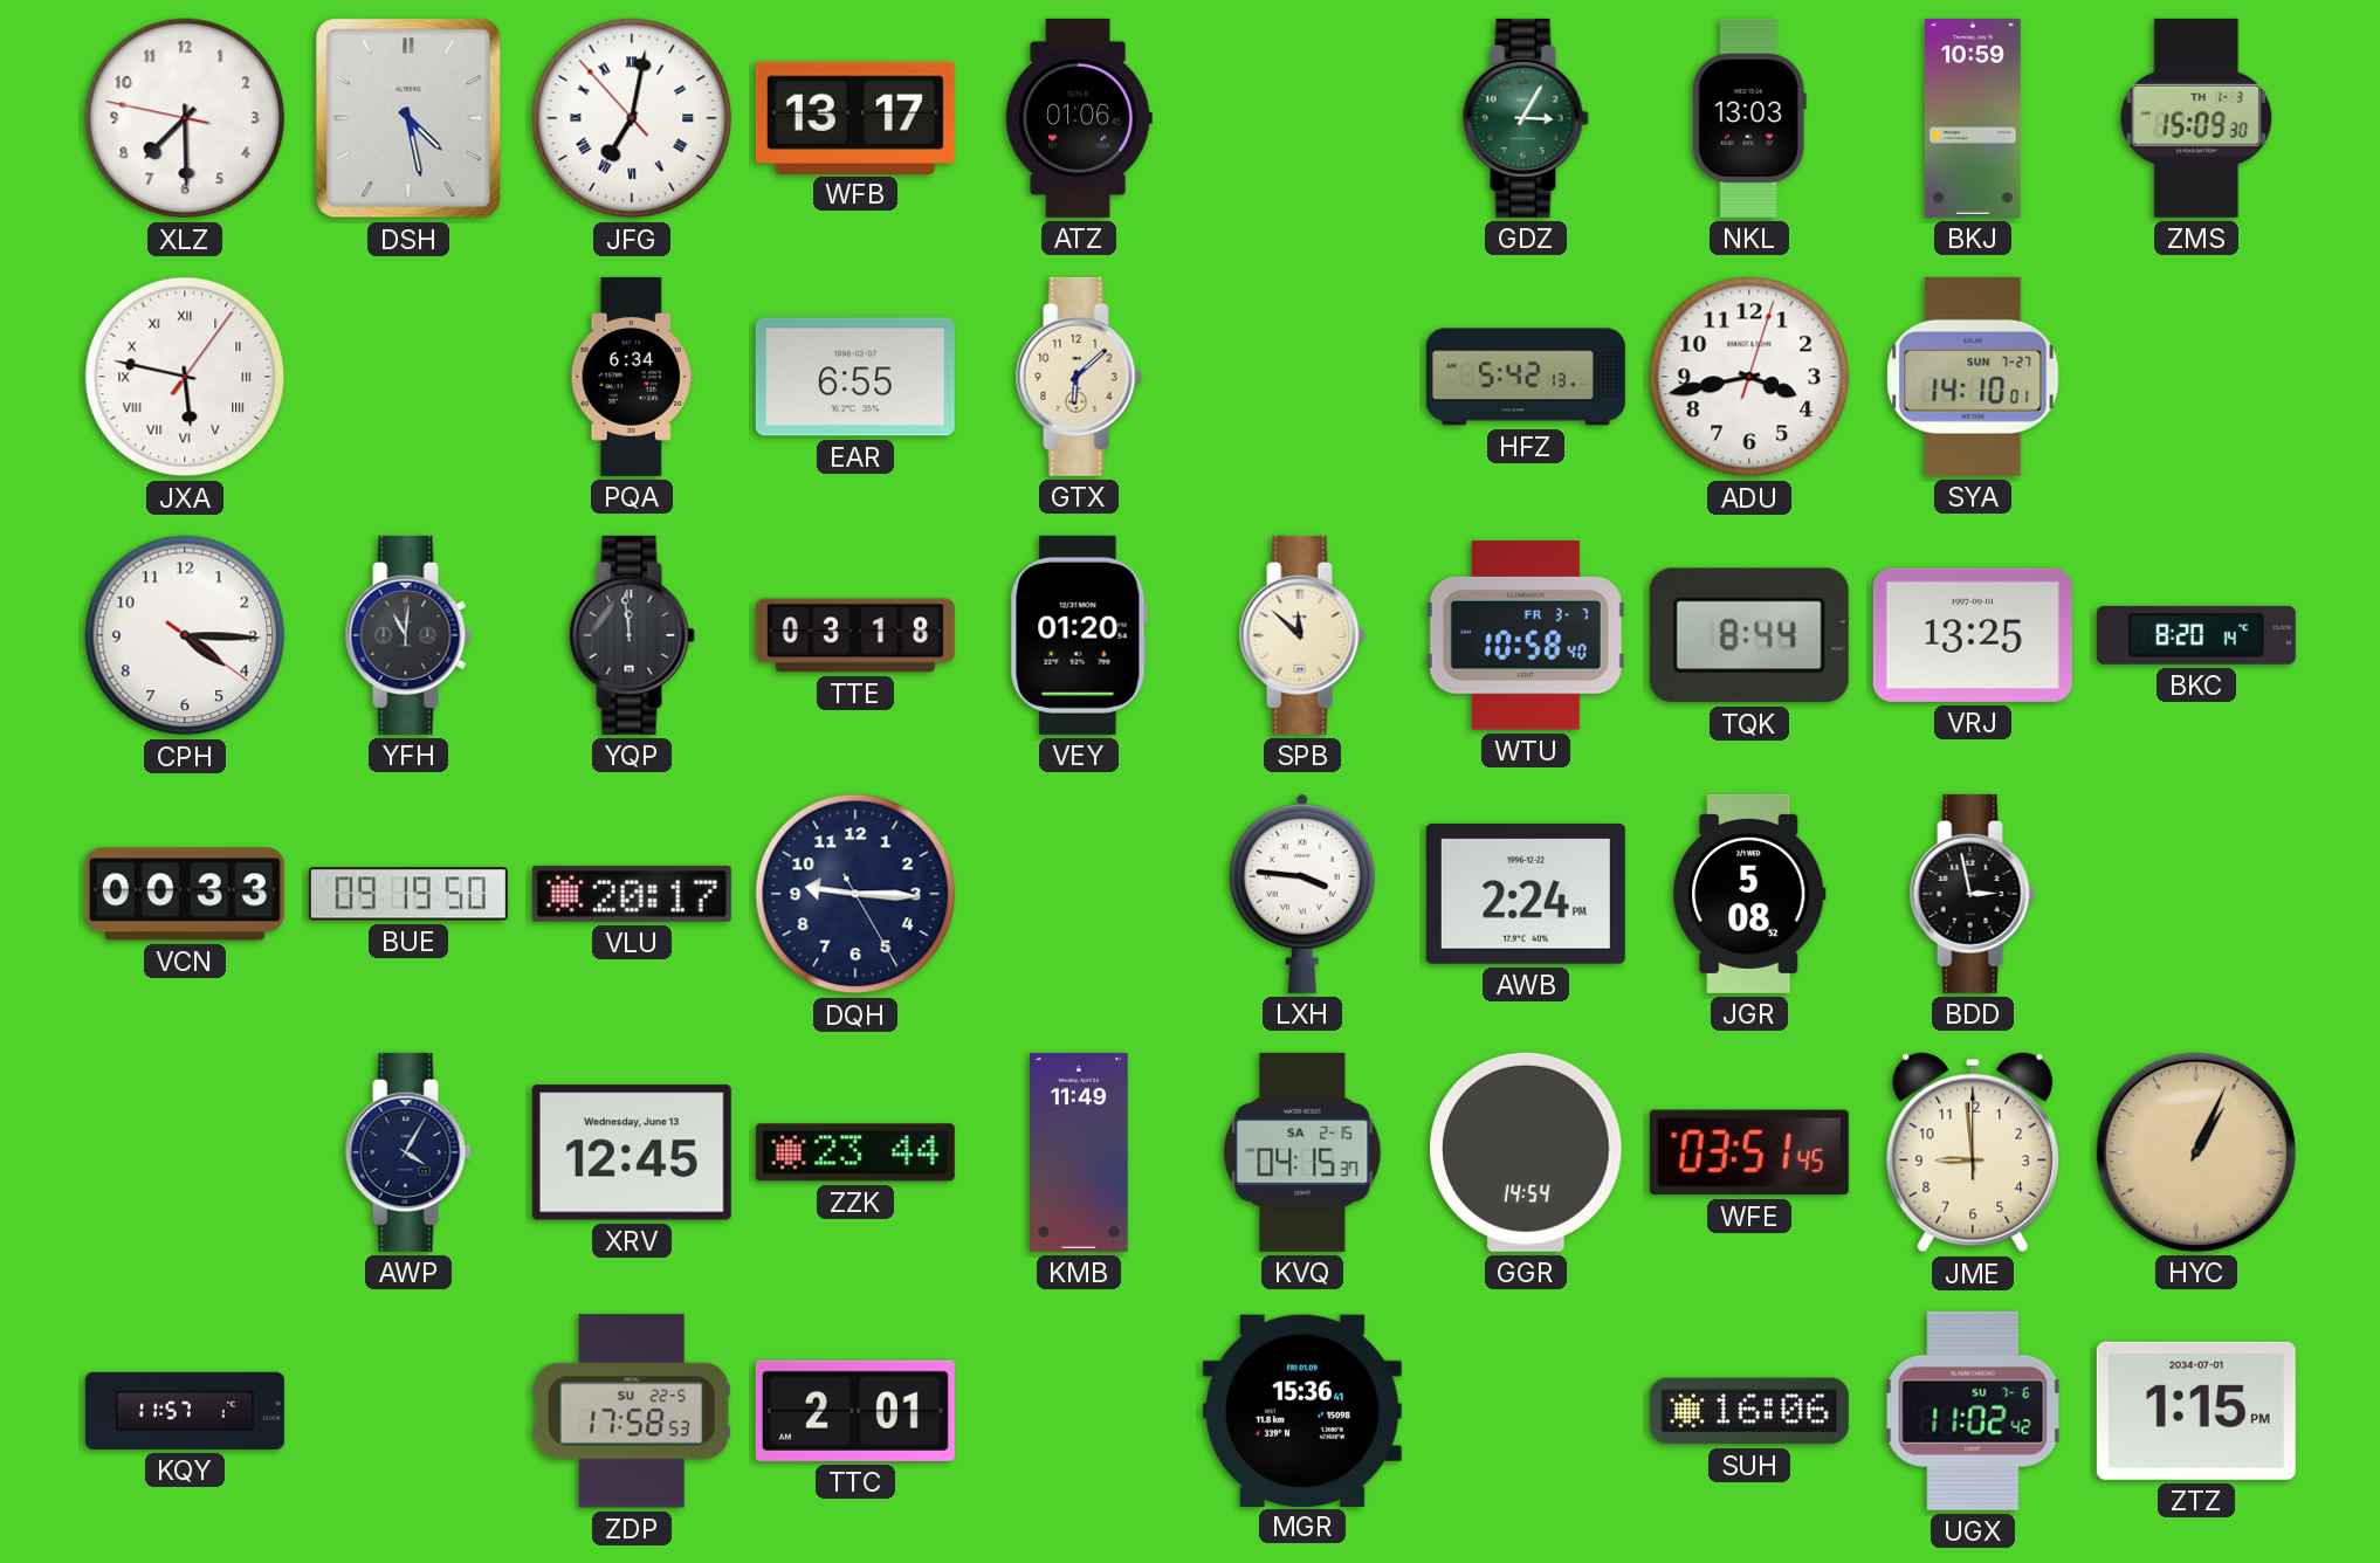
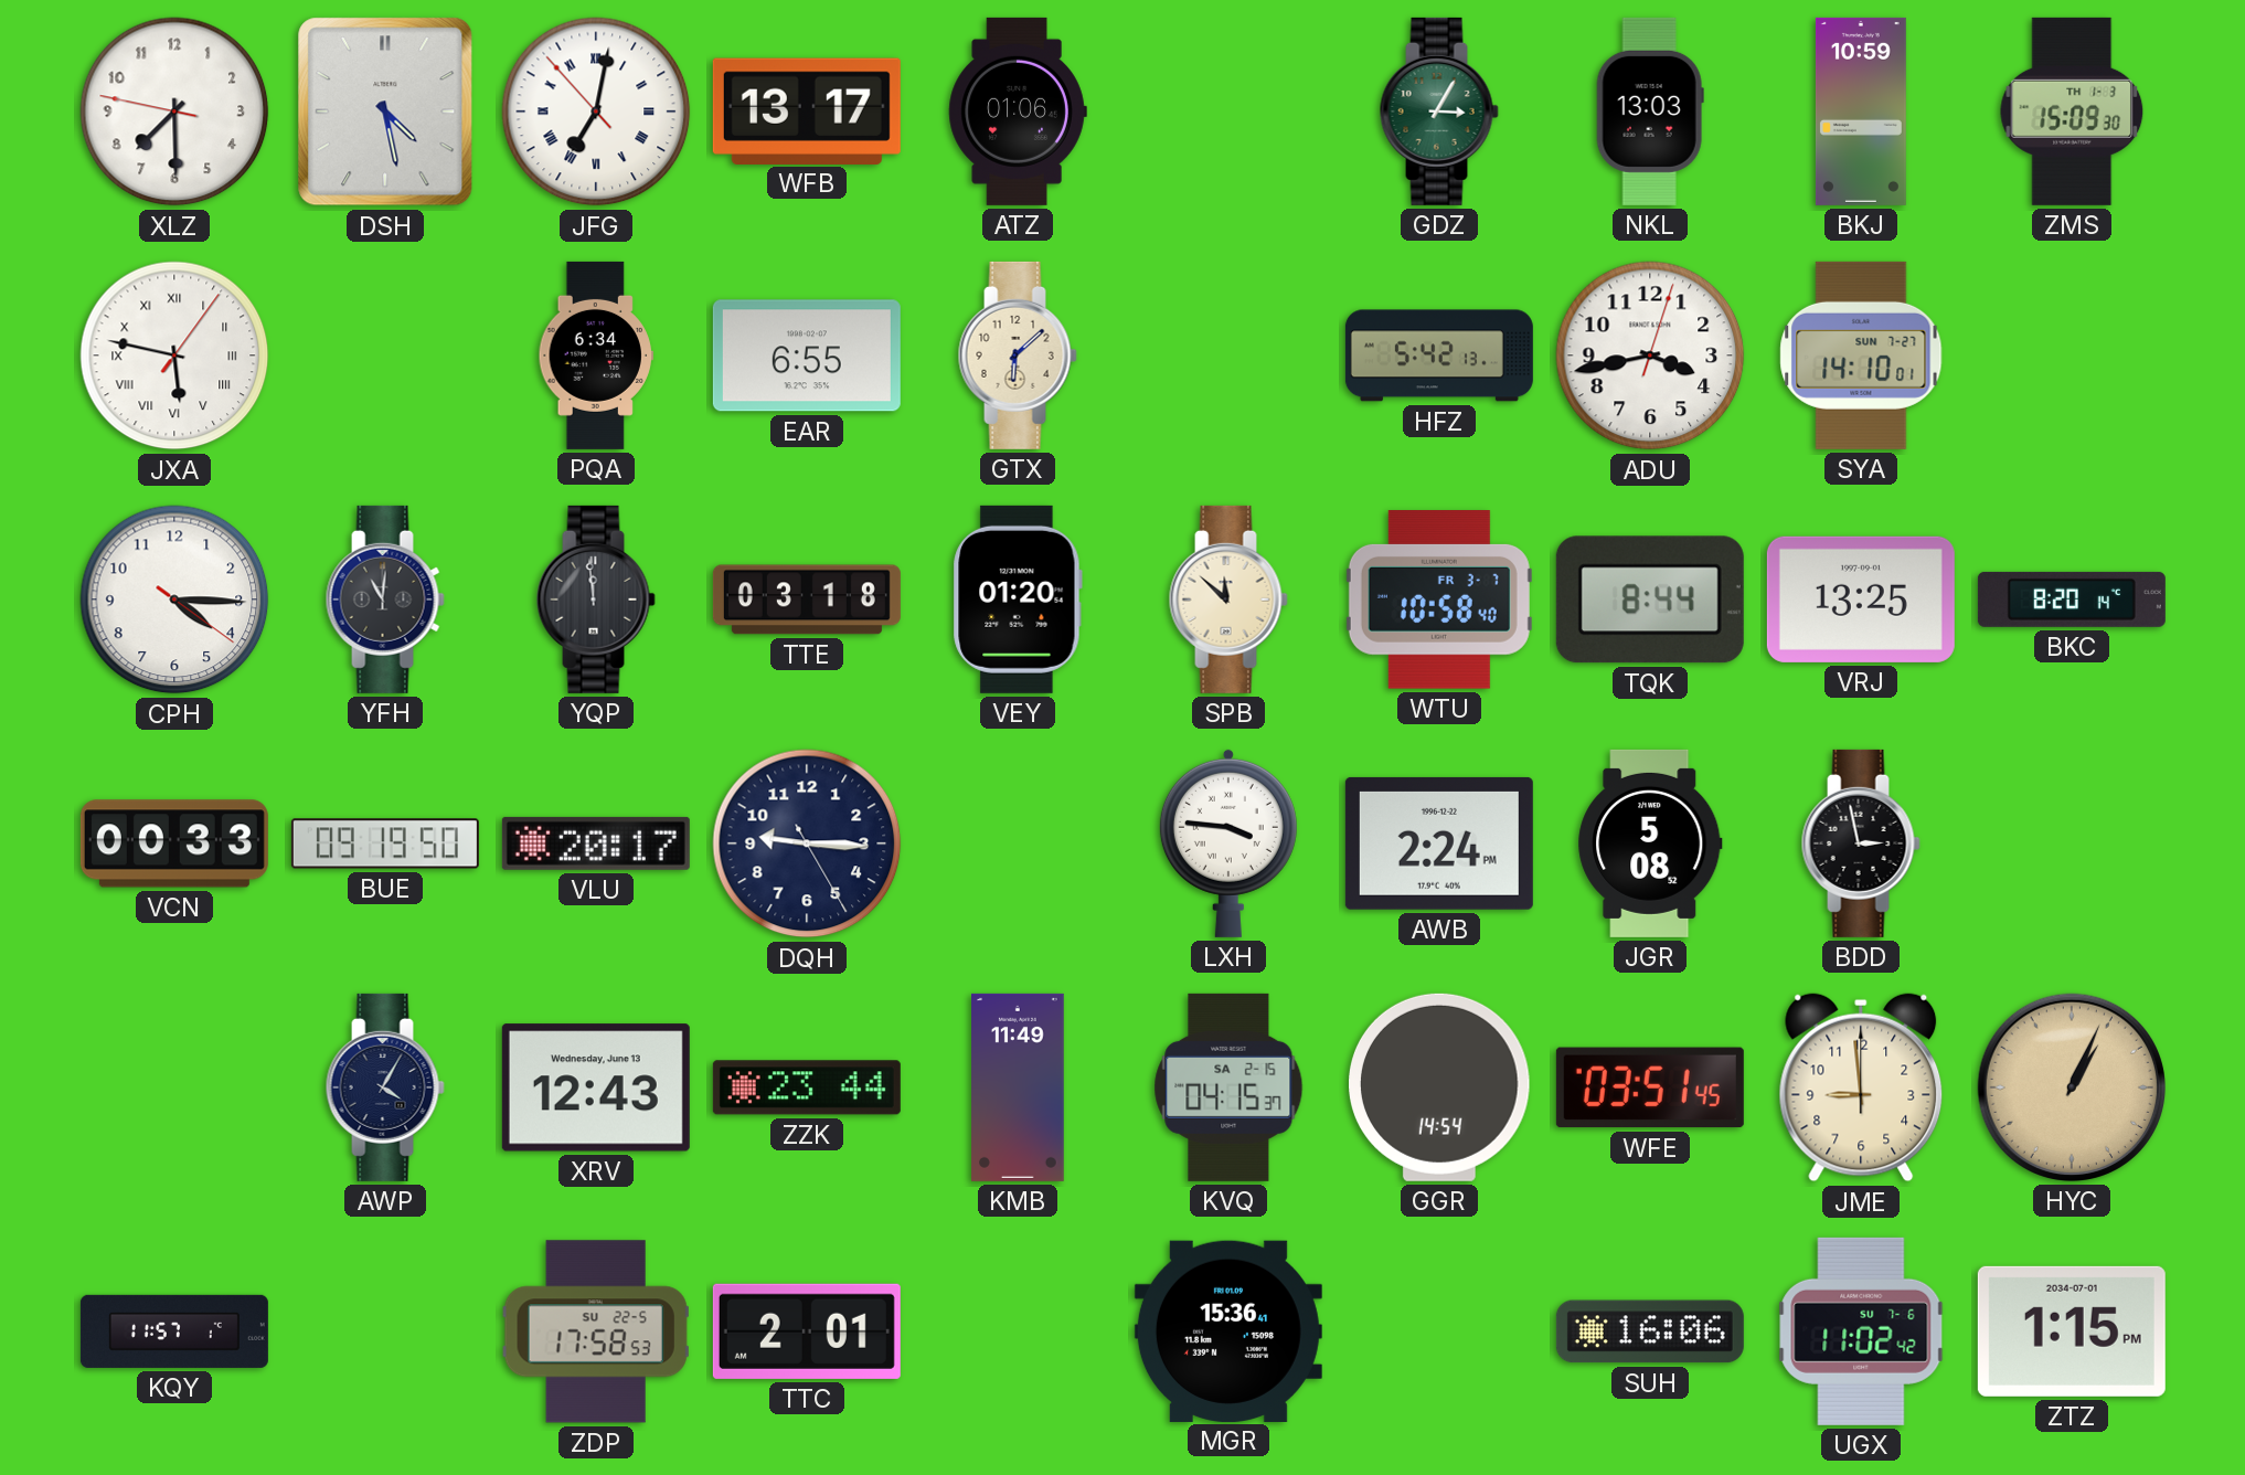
XRV: 12:45 -> 12:43
